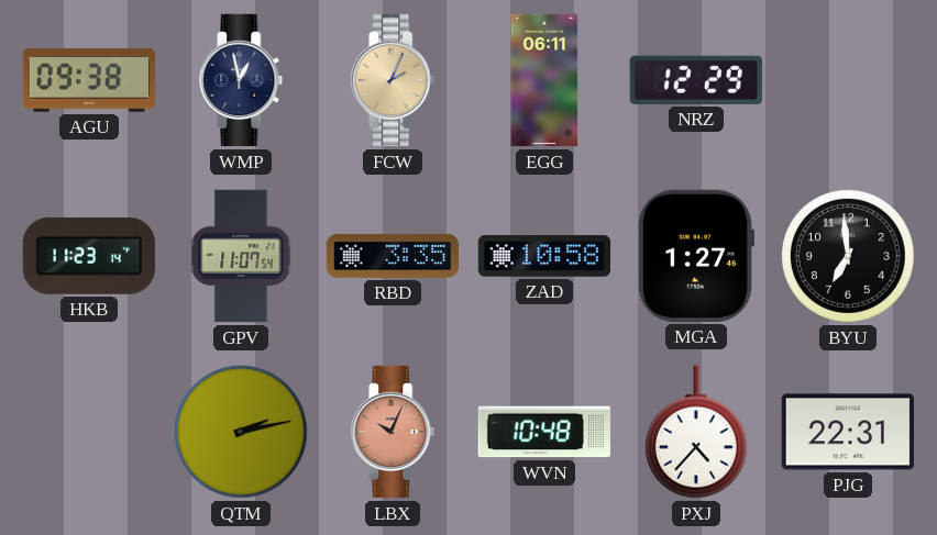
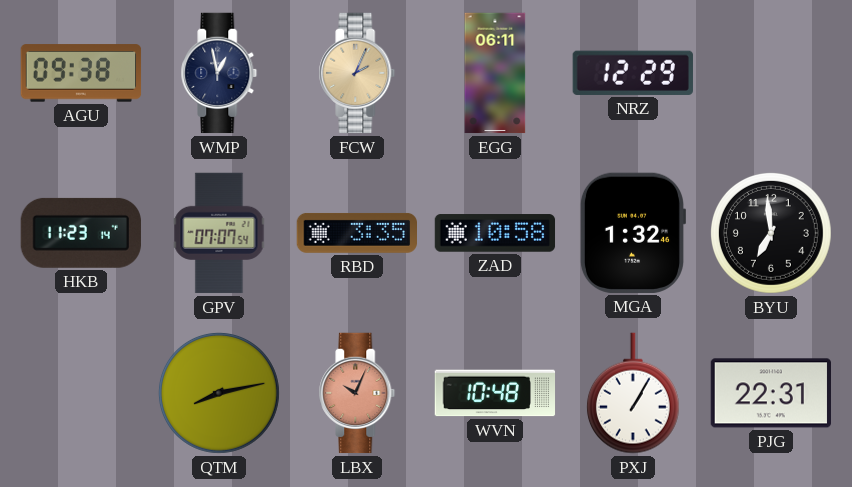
GPV: 11:07 -> 07:07
MGA: 1:27 -> 1:32
QTM: 2:13 -> 8:13
PXJ: 4:37 -> 1:05
